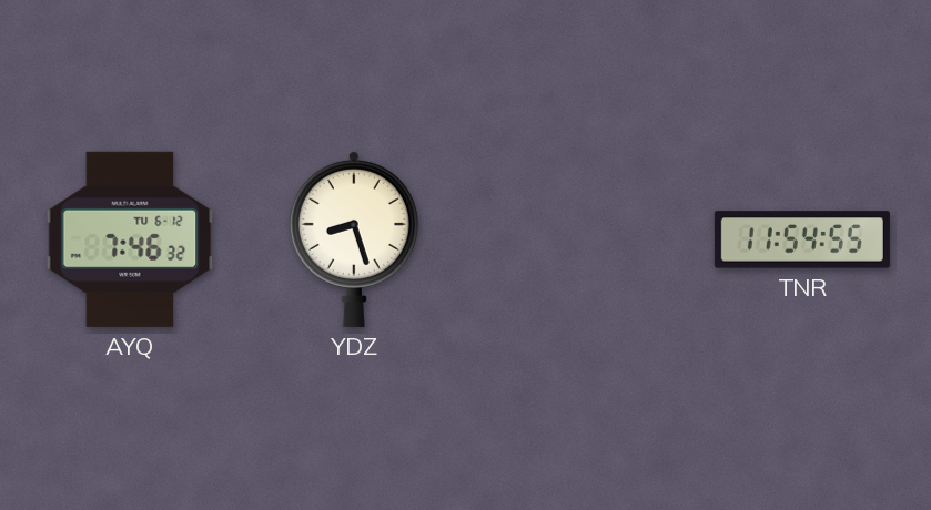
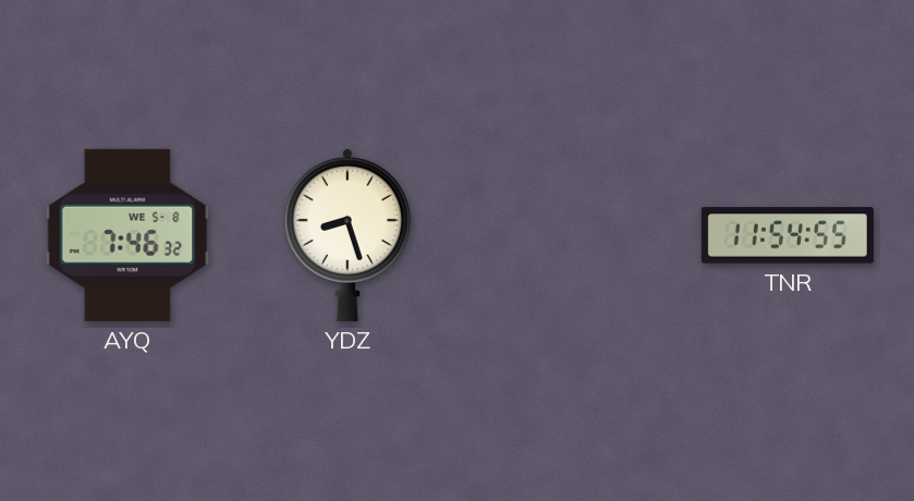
AYQ date: TU 6-12 -> WE 5-8
